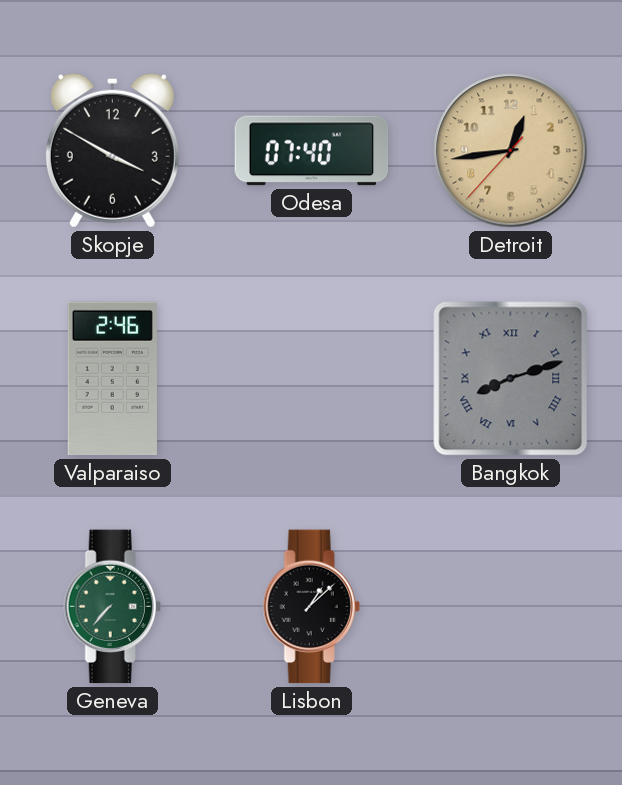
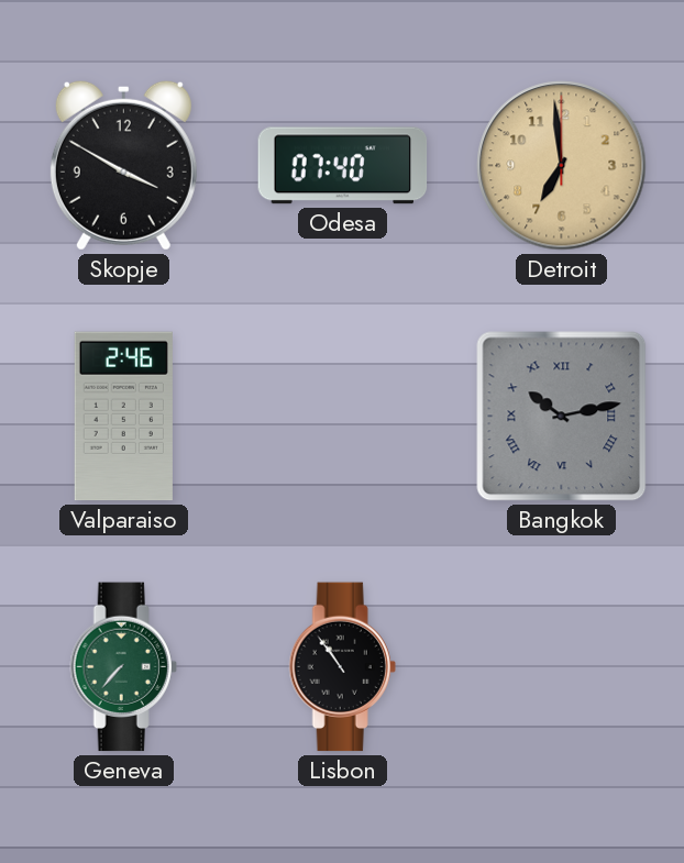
Detroit: 12:43 -> 6:59
Bangkok: 8:12 -> 10:13
Lisbon: 1:08 -> 10:54
